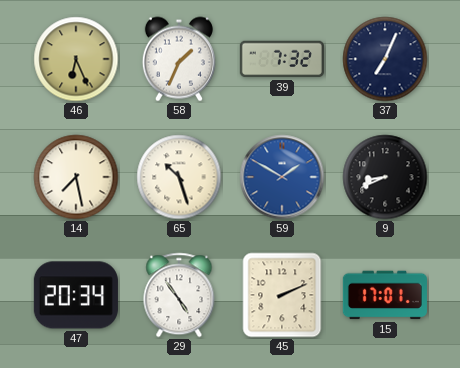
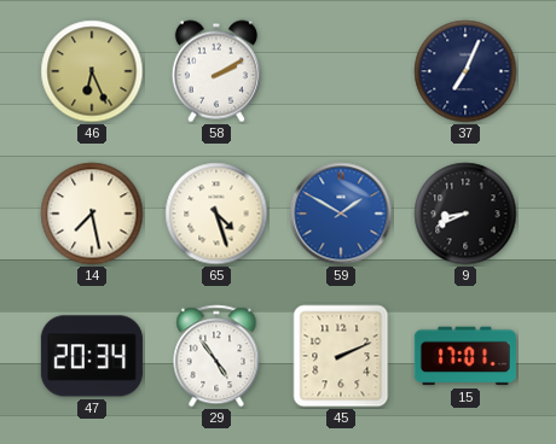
58: 1:34 -> 2:10
39: 7:32 -> none
65: 10:27 -> 4:27
